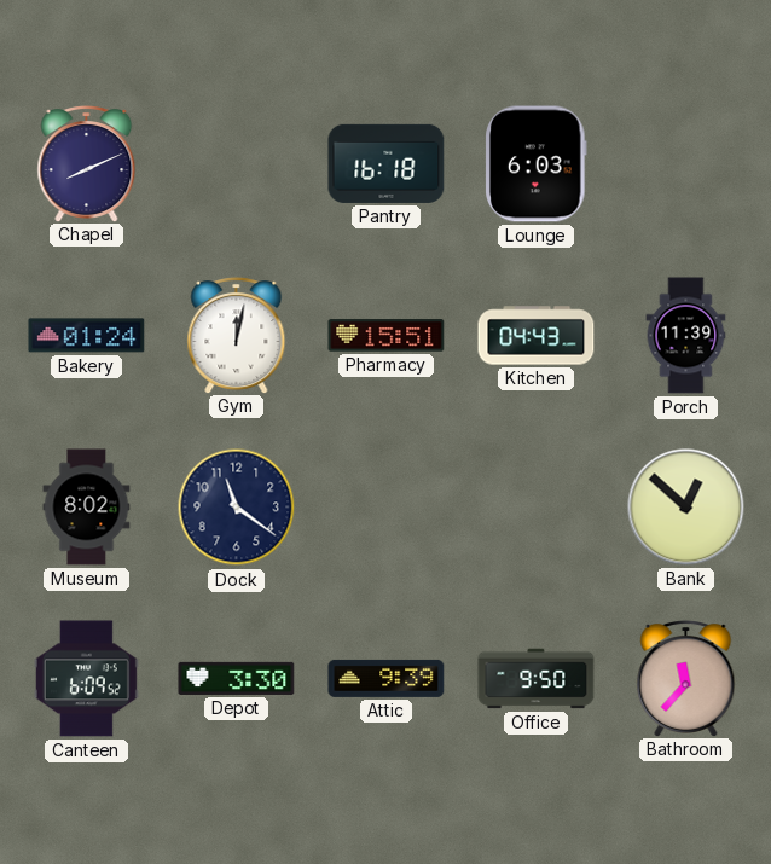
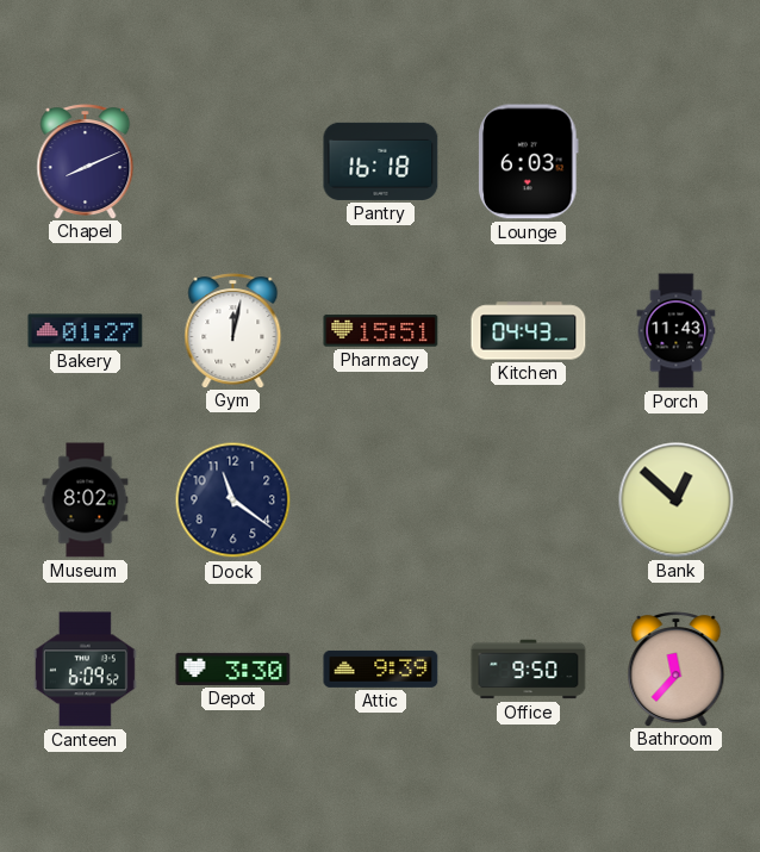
Bakery: 01:24 -> 01:27
Porch: 11:39 -> 11:43
